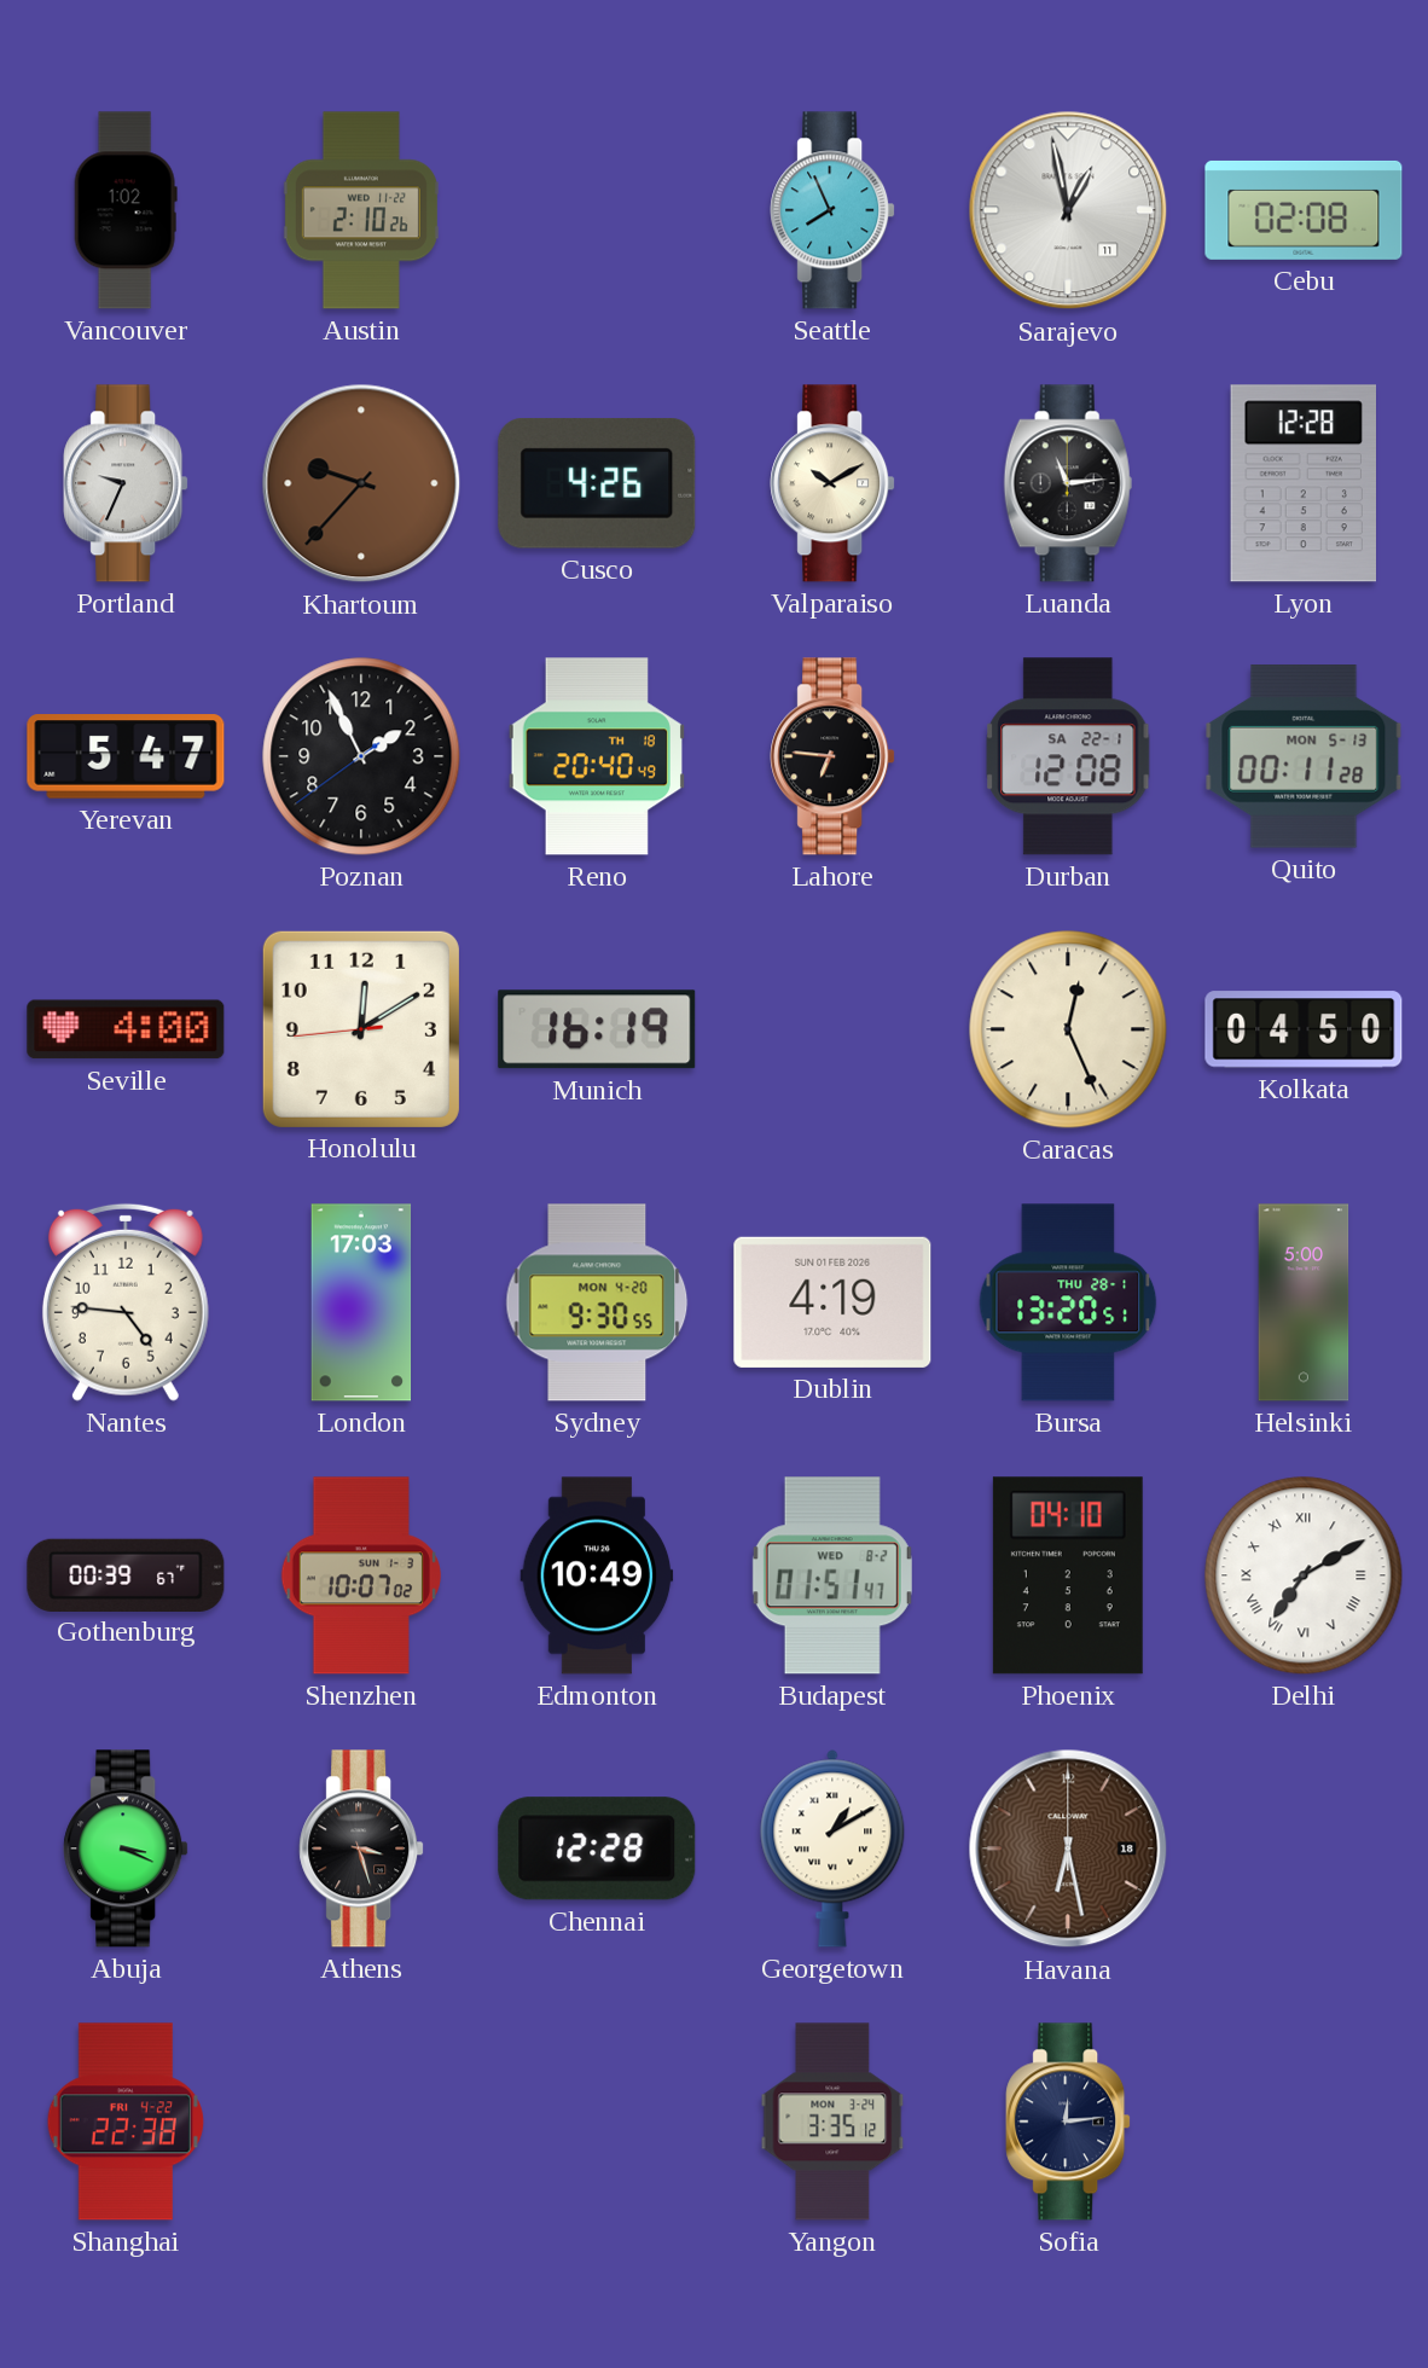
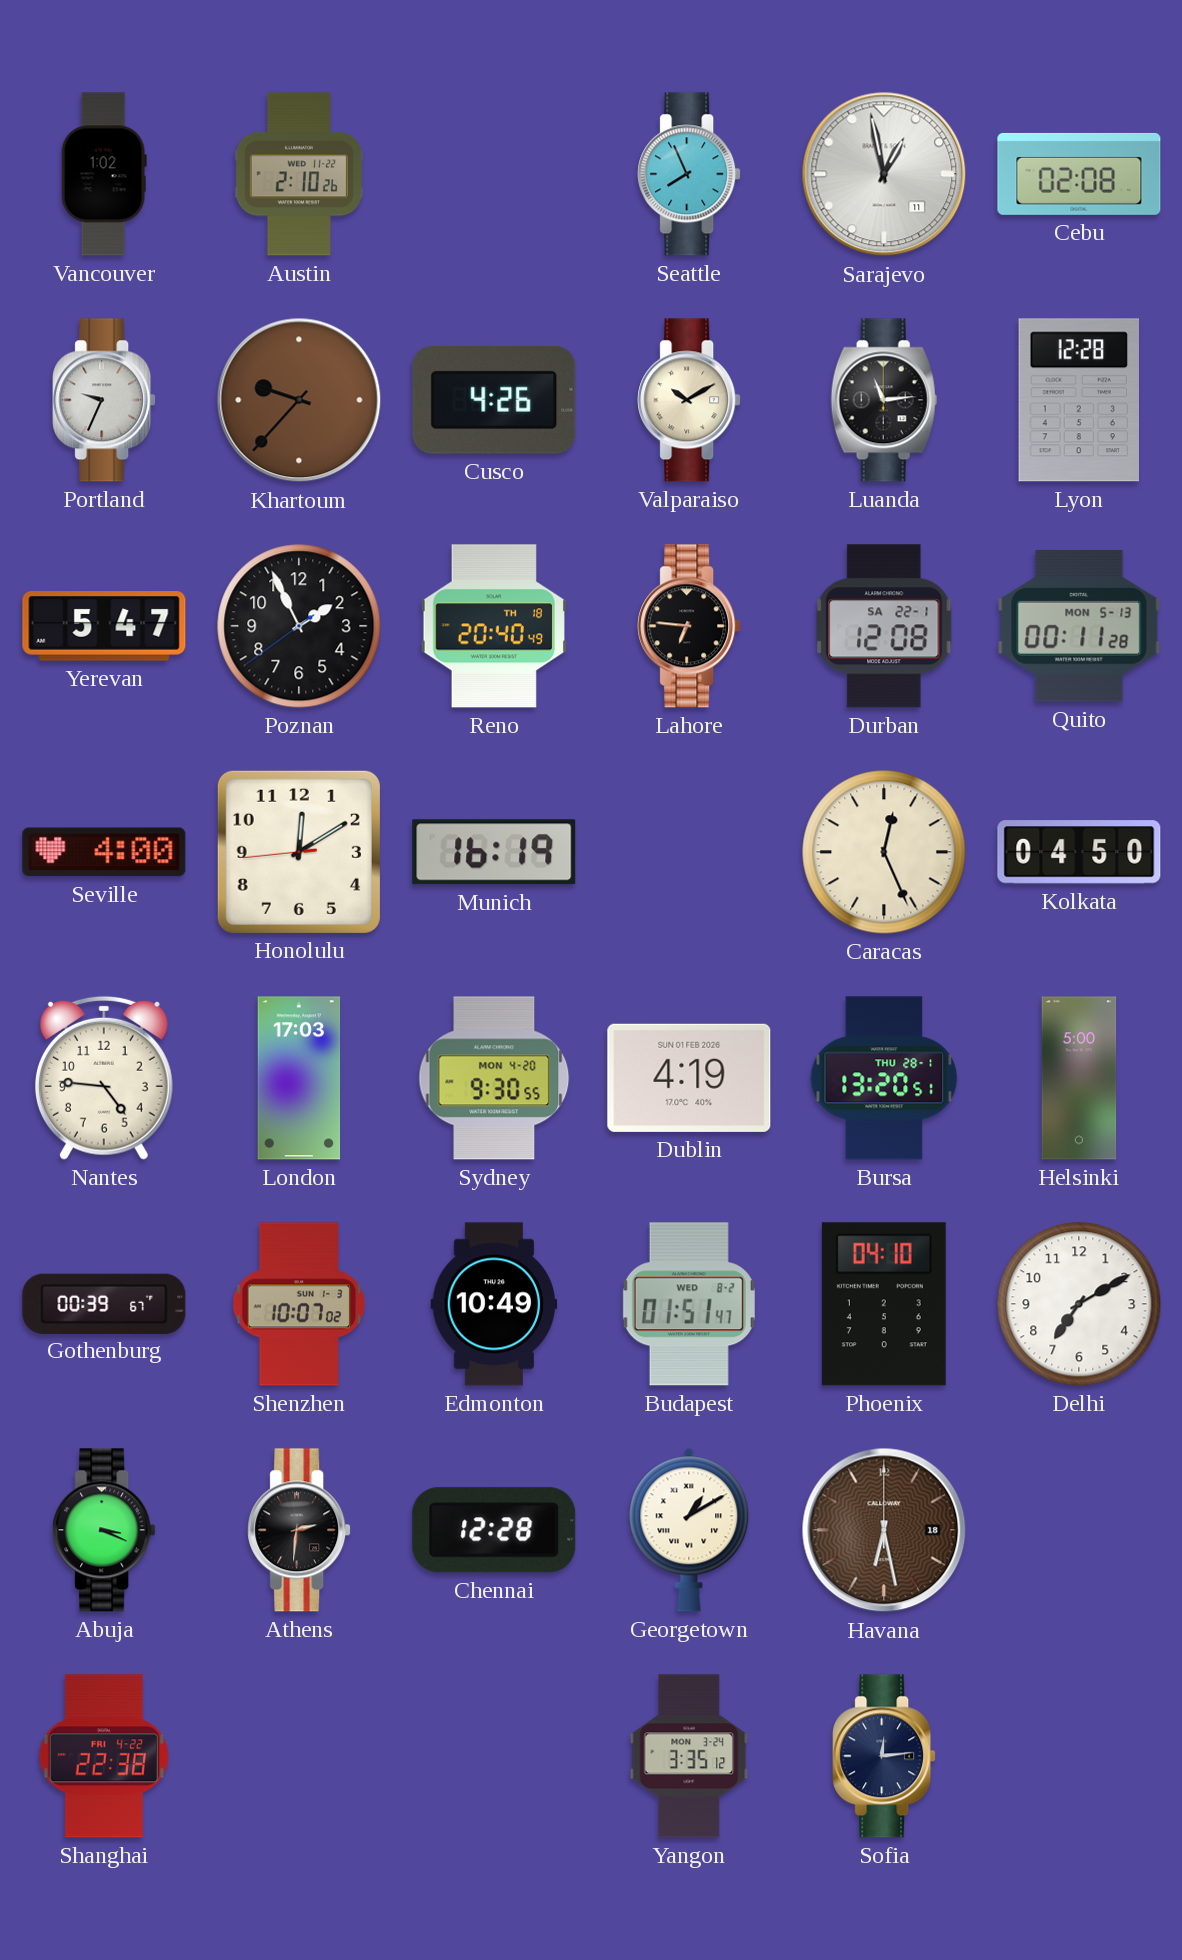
Delhi numerals: Roman -> Arabic
Athens: 3:27 -> 2:31
